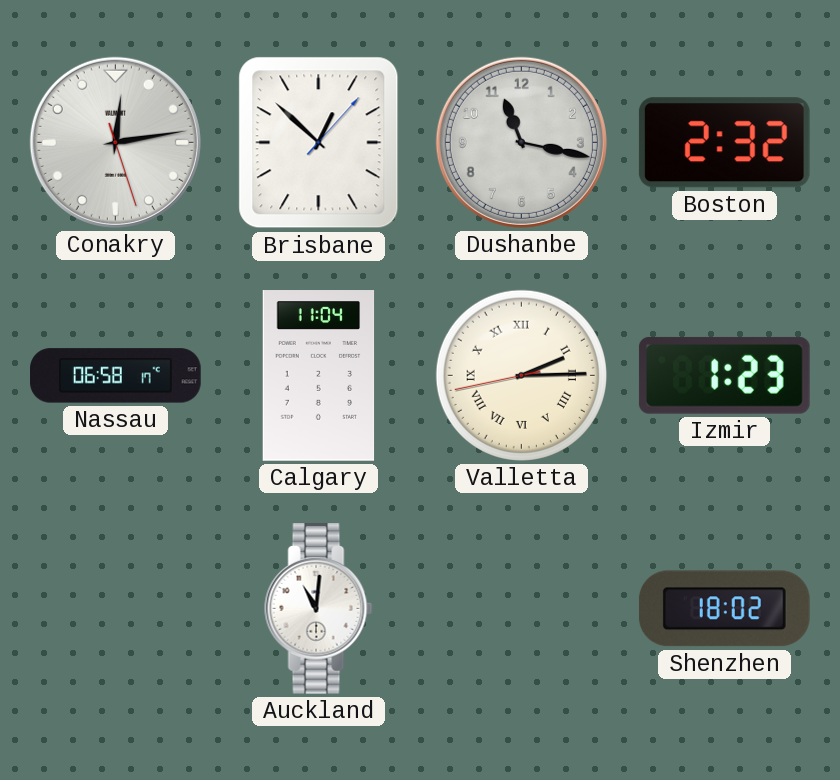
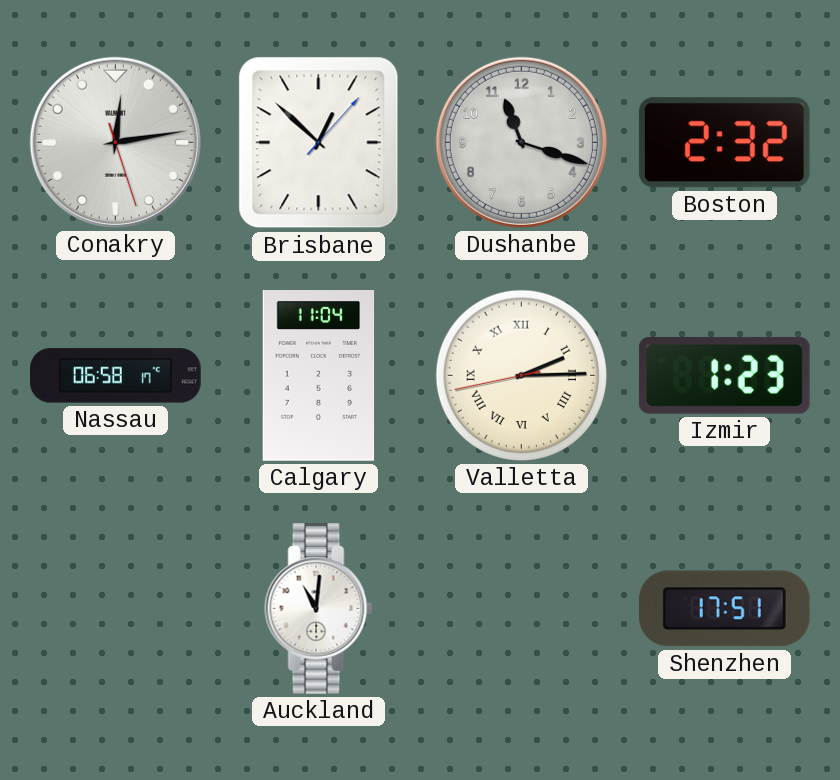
Dushanbe: 11:17 -> 11:18
Shenzhen: 18:02 -> 17:51
